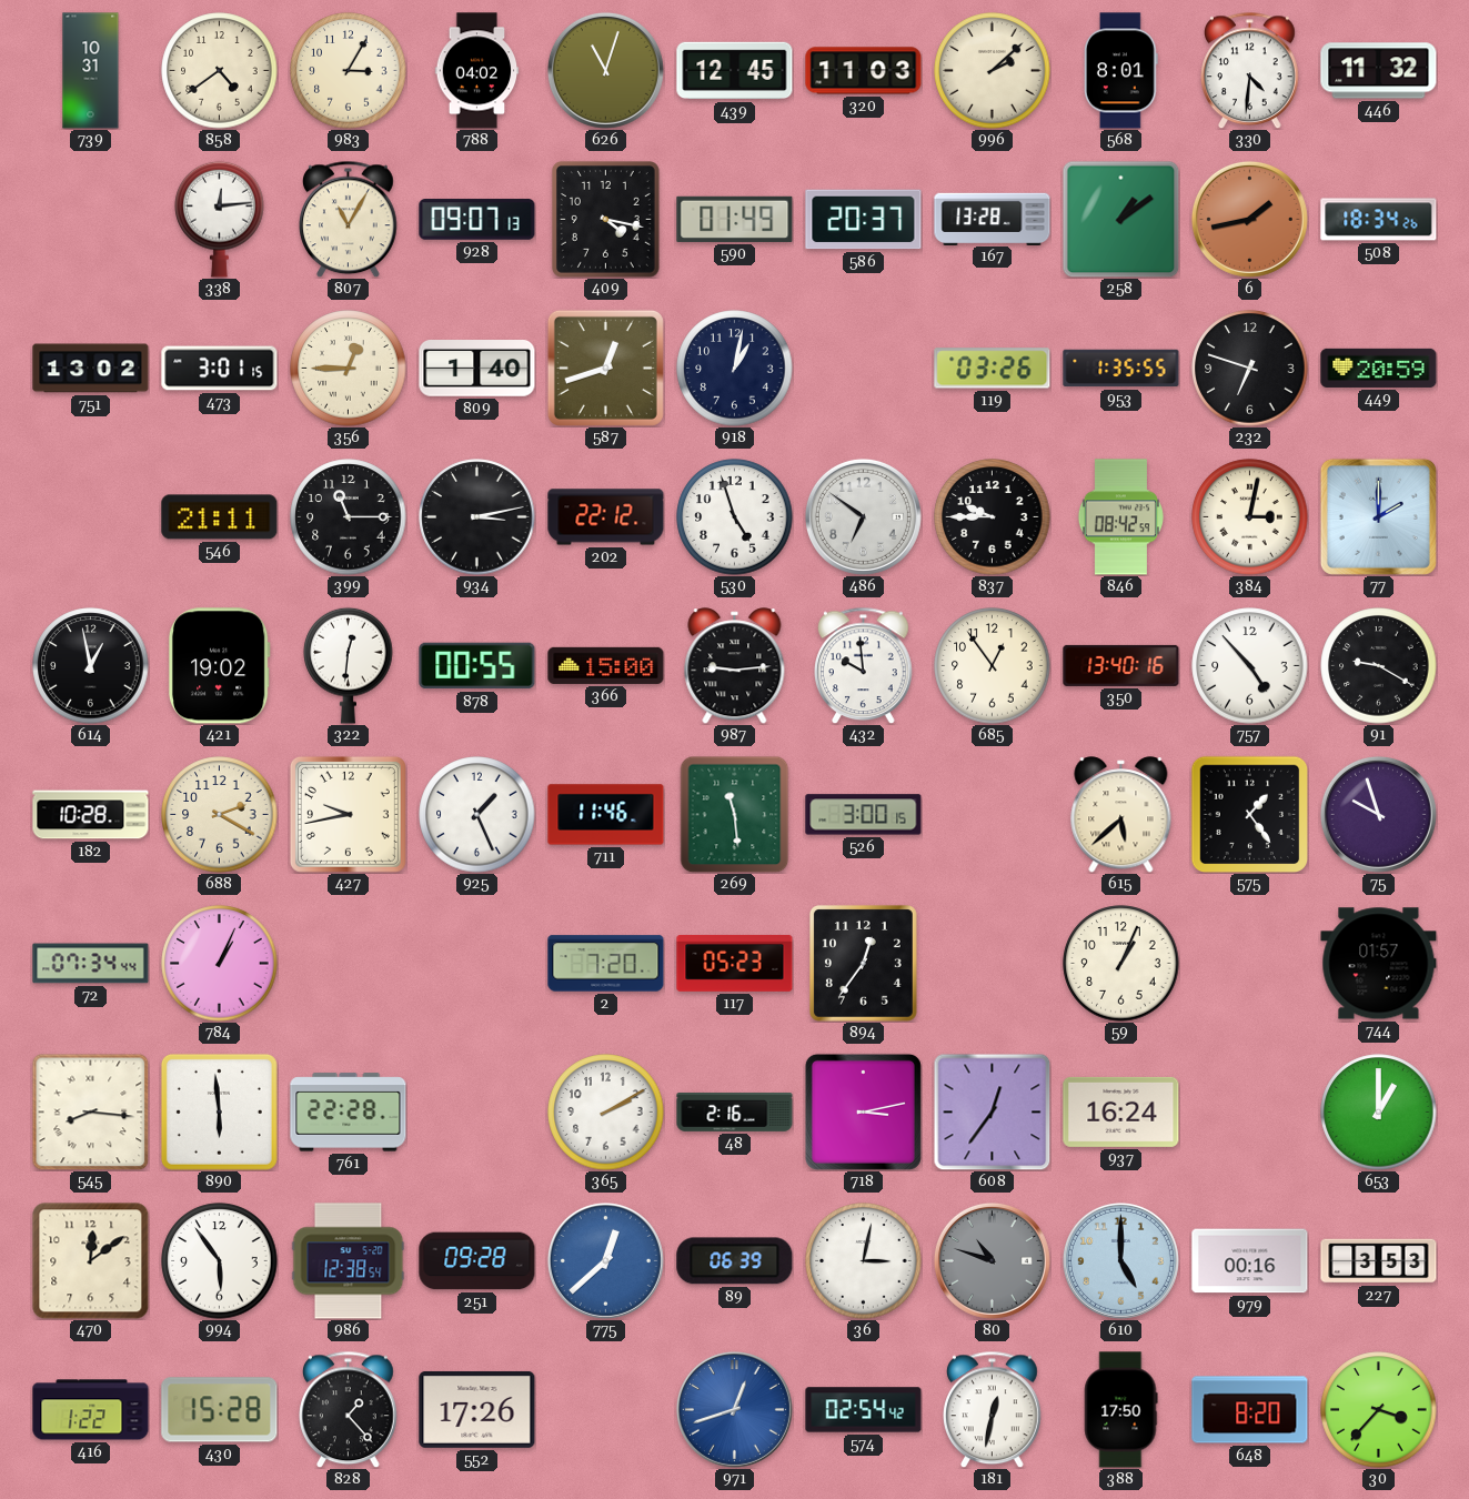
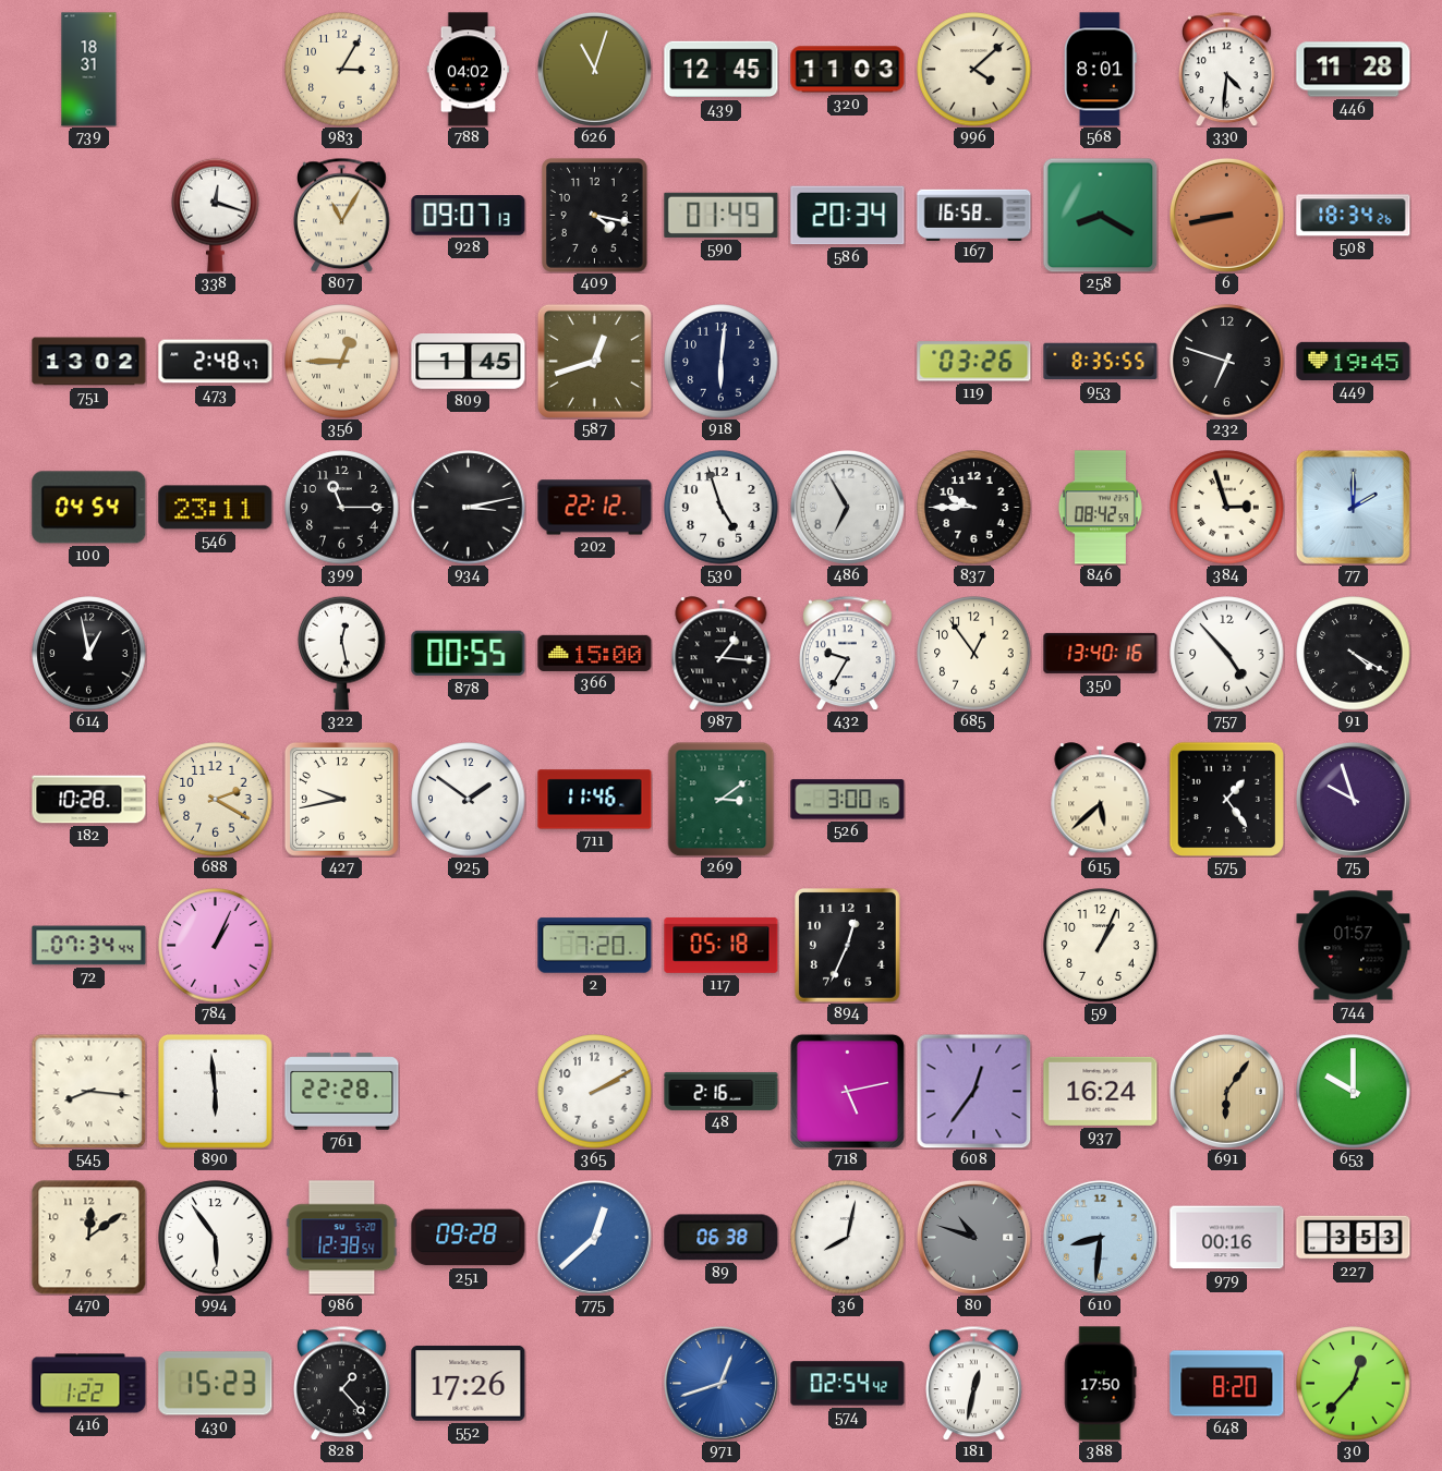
739: 10:31 -> 18:31
858: 4:39 -> none
996: 2:08 -> 4:08
446: 11:32 -> 11:28
338: 12:14 -> 12:18
586: 20:37 -> 20:34
167: 13:28 -> 16:58
258: 1:09 -> 8:20
6: 1:43 -> 8:43
473: 3:01 -> 2:48
809: 1:40 -> 1:45
918: 1:02 -> 6:01
953: 1:35 -> 8:35
449: 20:59 -> 19:45
100: none -> 04:54
546: 21:11 -> 23:11
486: 6:51 -> 6:55
384: 3:02 -> 2:57
421: 19:02 -> none
322: 12:31 -> 12:28
987: 9:14 -> 1:16
432: 9:59 -> 9:35
91: 9:20 -> 4:20
925: 1:26 -> 1:51
269: 11:29 -> 3:09
117: 05:23 -> 05:18
894: 12:36 -> 12:34
718: 3:13 -> 5:13
691: none -> 6:06
653: 1:00 -> 10:00
89: 06:39 -> 06:38
36: 3:02 -> 8:02
610: 5:00 -> 8:31
430: 15:28 -> 15:23
30: 3:37 -> 12:37
